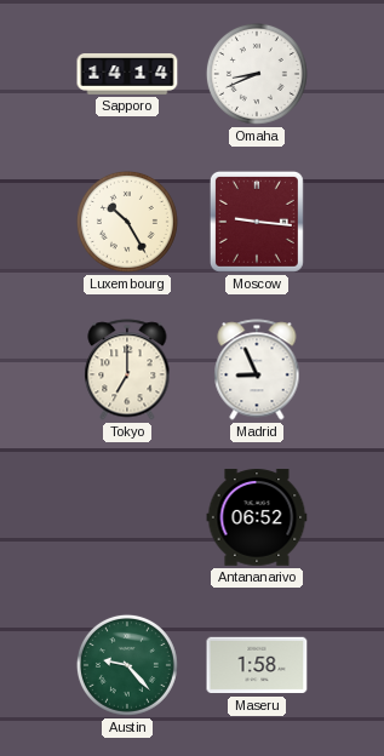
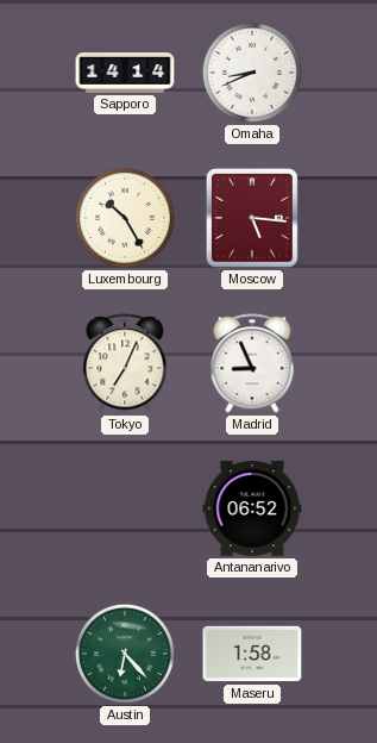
Moscow: 9:16 -> 5:16
Tokyo: 7:00 -> 7:04
Austin: 9:23 -> 6:23
